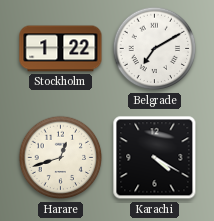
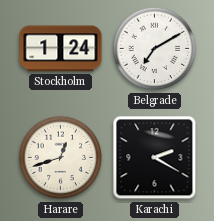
Stockholm: 1:22 -> 1:24
Karachi: 4:20 -> 2:20
